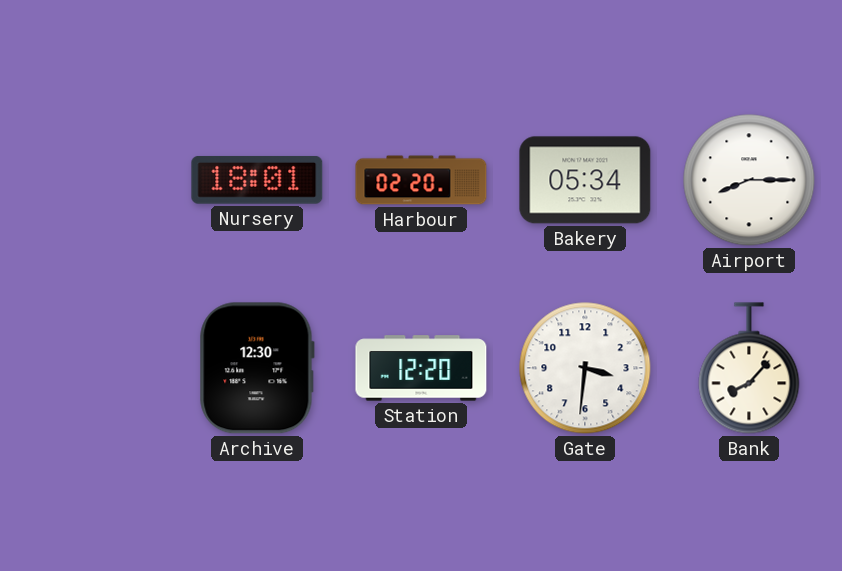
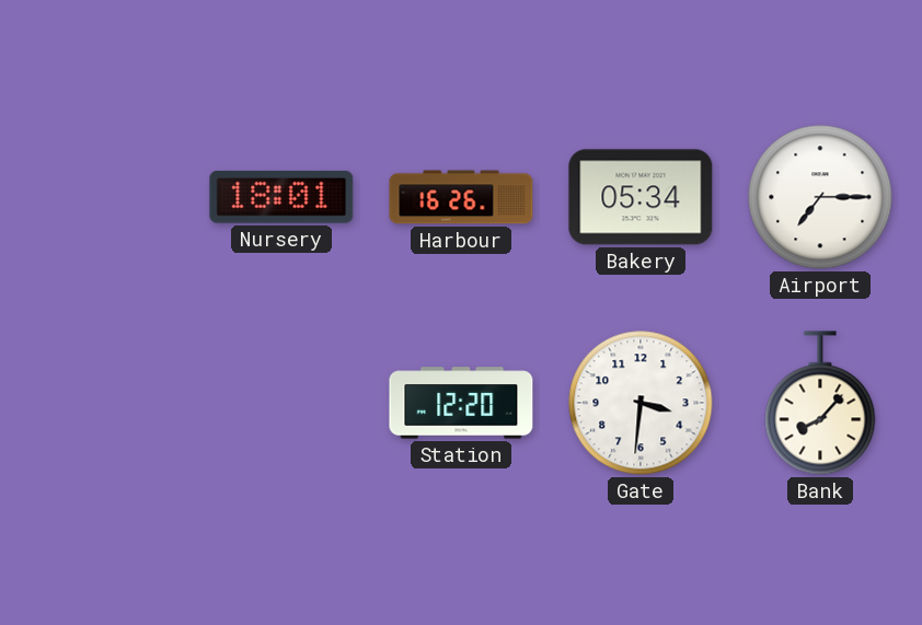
Harbour: 02:20 -> 16:26
Airport: 8:15 -> 7:15
Archive: 12:30 -> none
